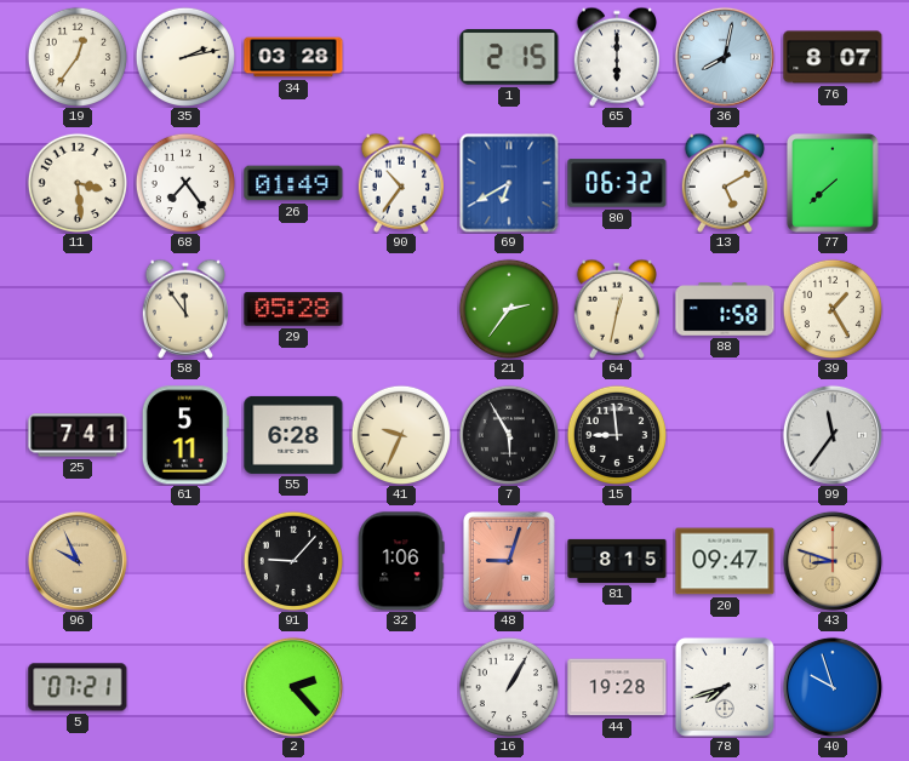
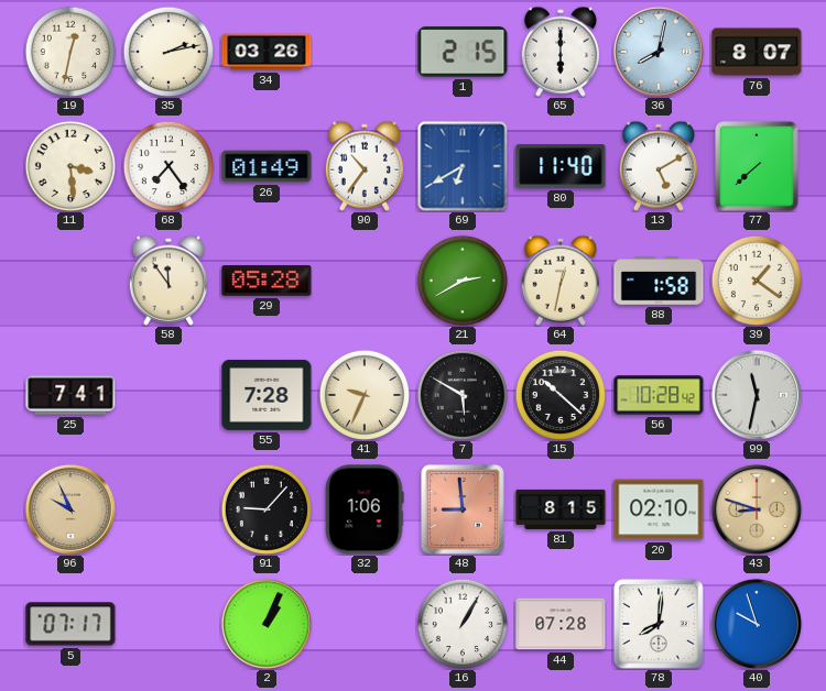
19: 12:36 -> 12:32
34: 03:28 -> 03:26
80: 06:32 -> 11:40
21: 2:36 -> 2:40
39: 1:25 -> 1:21
61: 5:11 -> none
55: 6:28 -> 7:28
7: 5:55 -> 5:50
15: 8:59 -> 10:22
56: none -> 10:28
99: 11:36 -> 11:32
48: 9:03 -> 8:59
20: 09:47 -> 02:10
5: 07:21 -> 07:17
2: 2:23 -> 1:04
44: 19:28 -> 07:28
78: 7:42 -> 8:01
